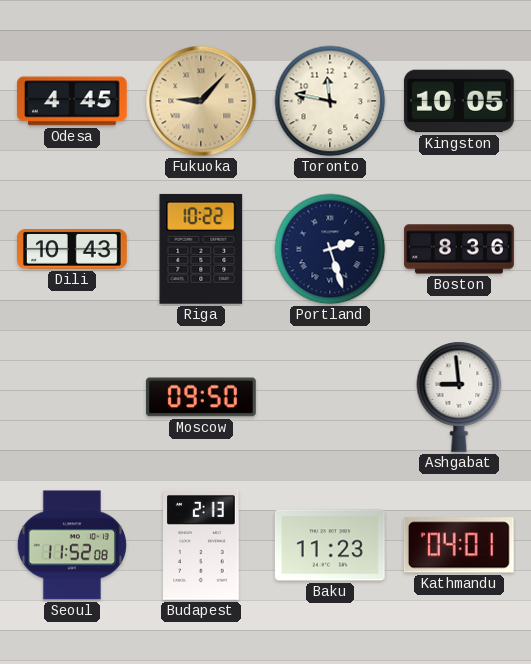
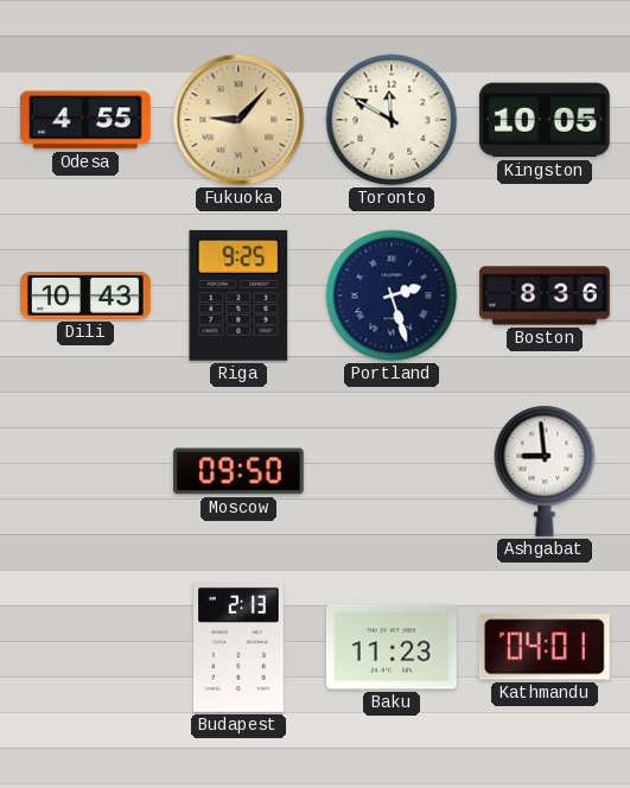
Odesa: 4:45 -> 4:55
Toronto: 11:47 -> 11:50
Riga: 10:22 -> 9:25
Seoul: 11:52 -> none
